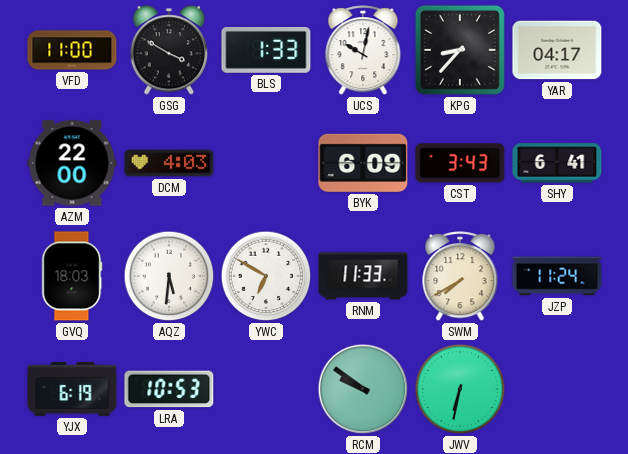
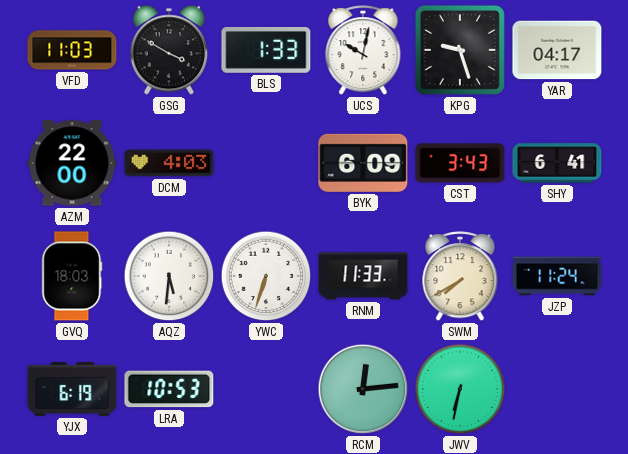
VFD: 11:00 -> 11:03
KPG: 8:37 -> 9:27
YWC: 6:50 -> 6:33
RCM: 9:51 -> 12:14
